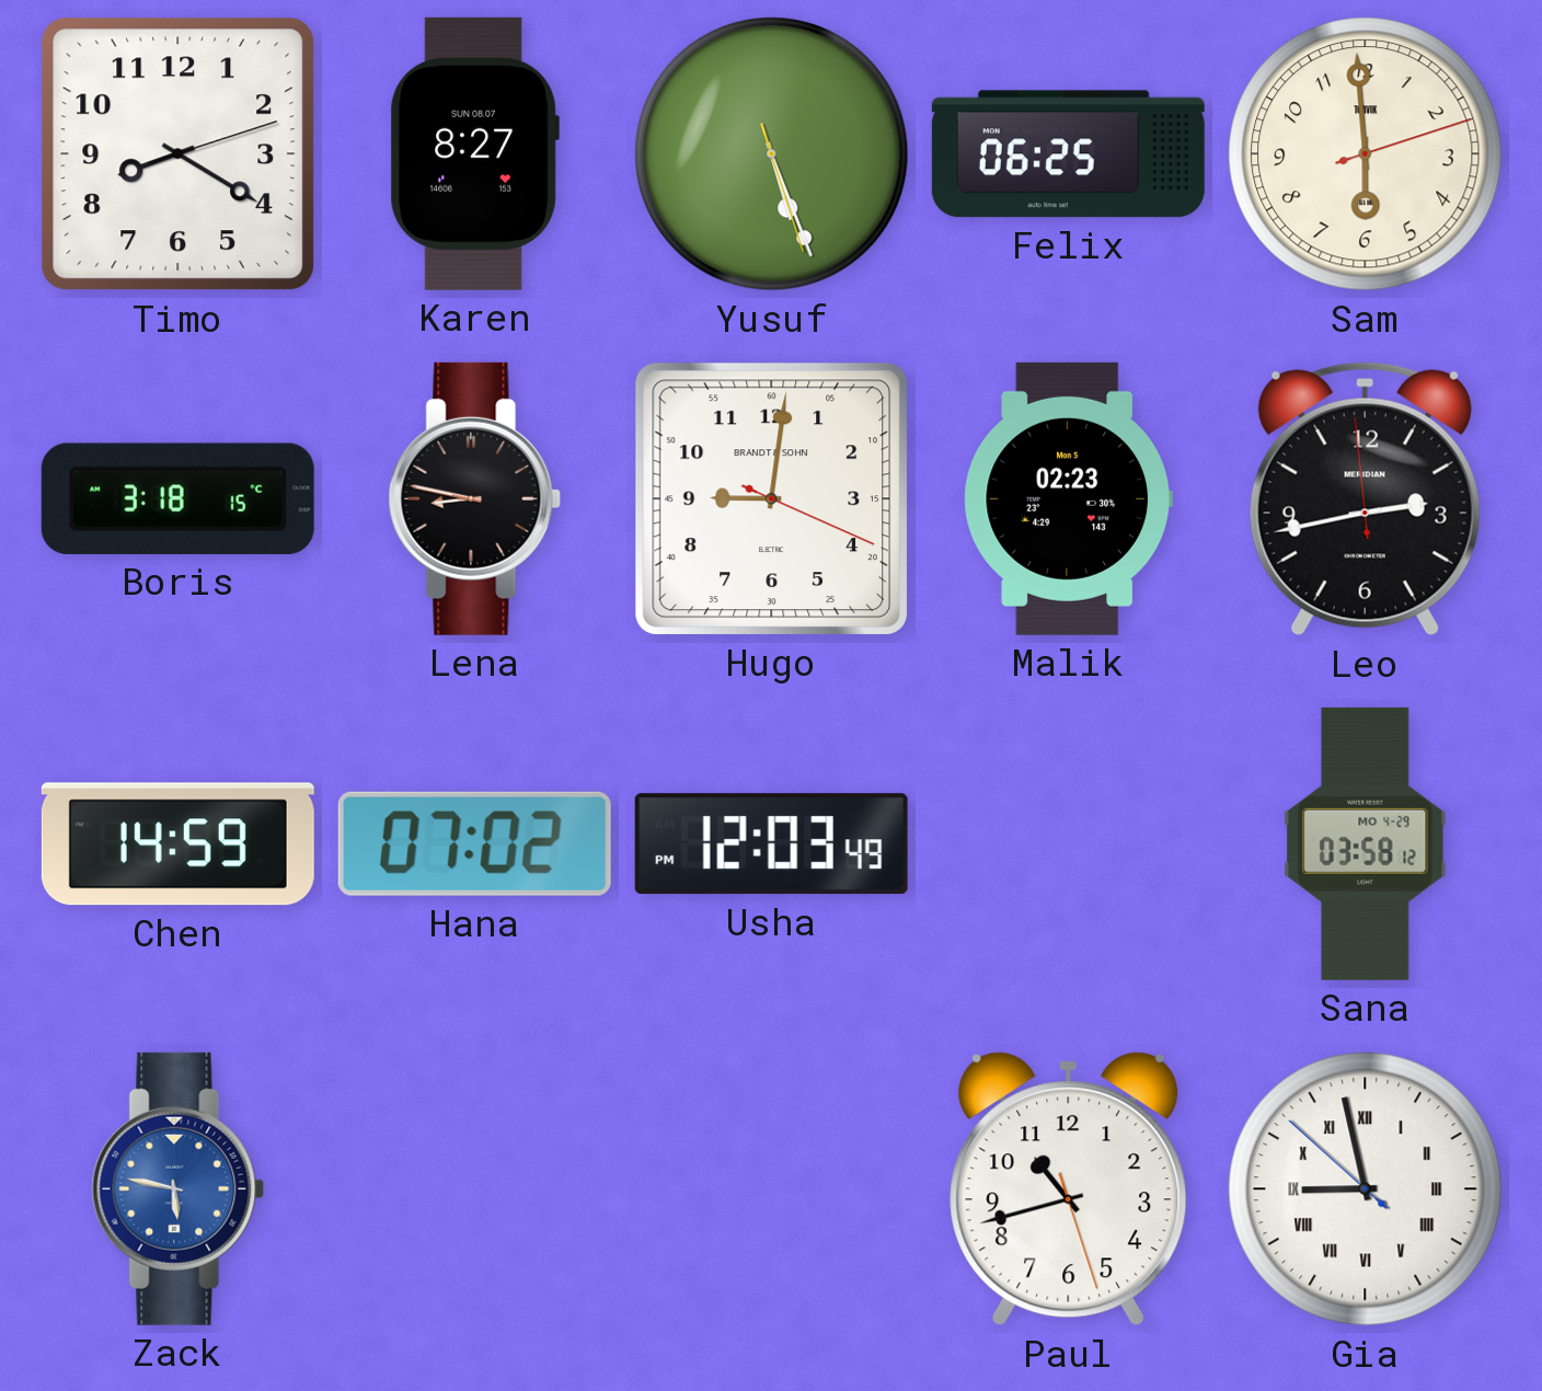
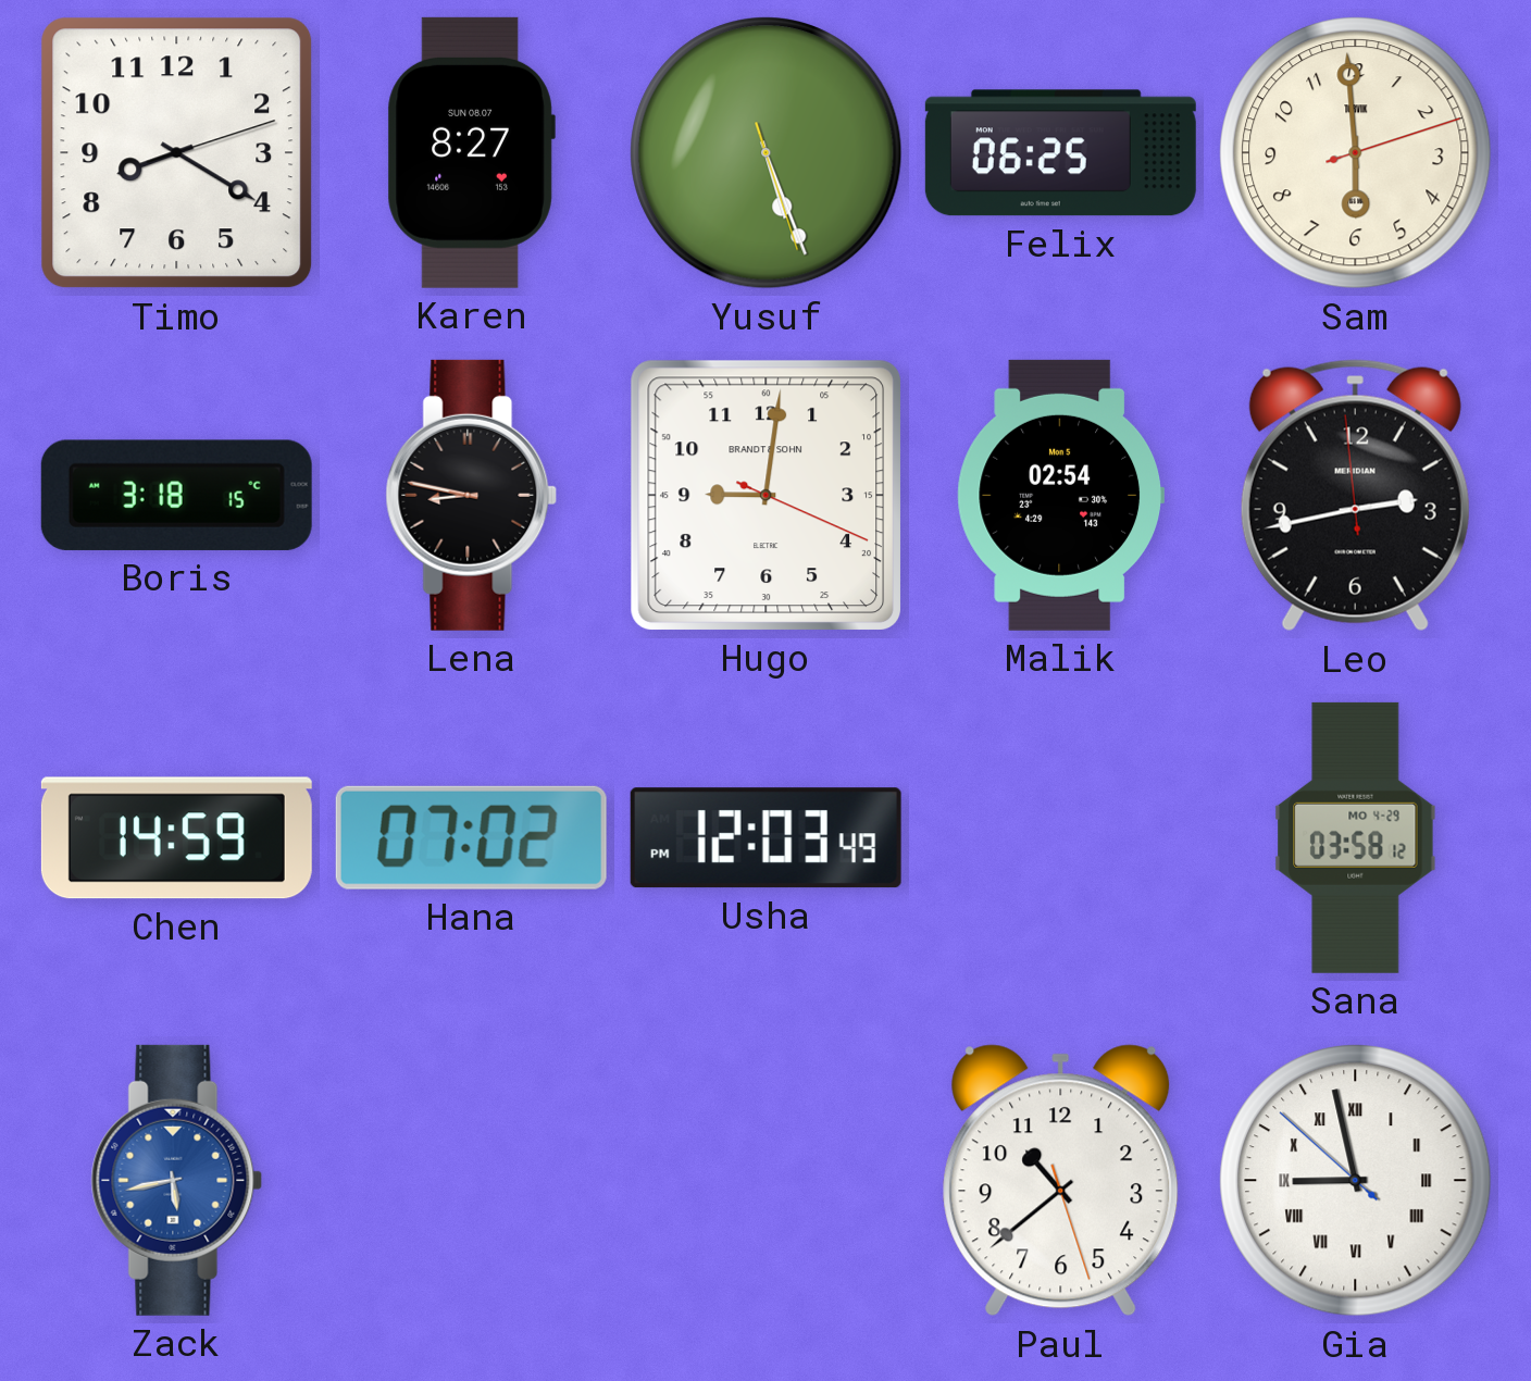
Malik: 02:23 -> 02:54
Zack: 5:47 -> 5:43
Paul: 10:42 -> 10:38
